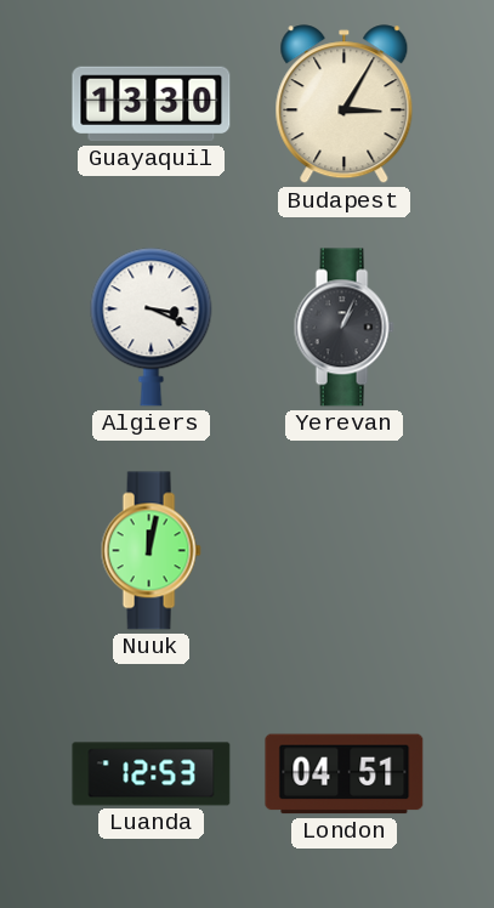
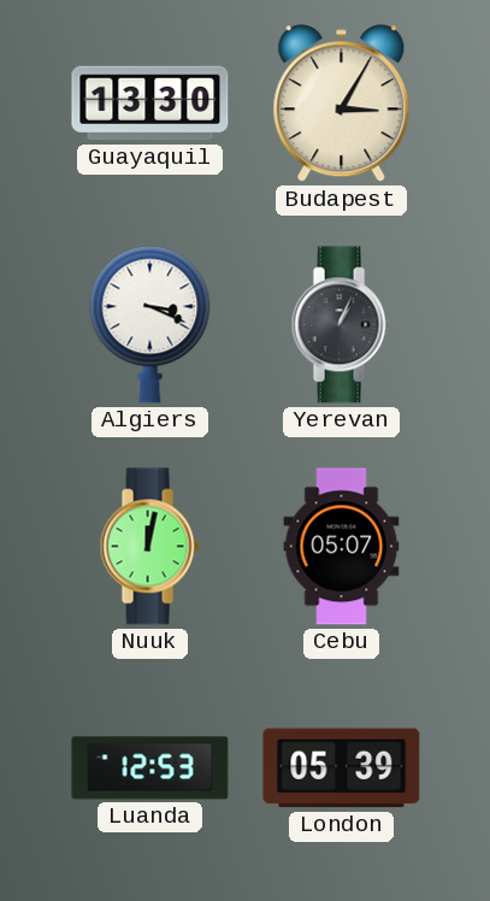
Cebu: none -> 05:07
London: 04:51 -> 05:39
